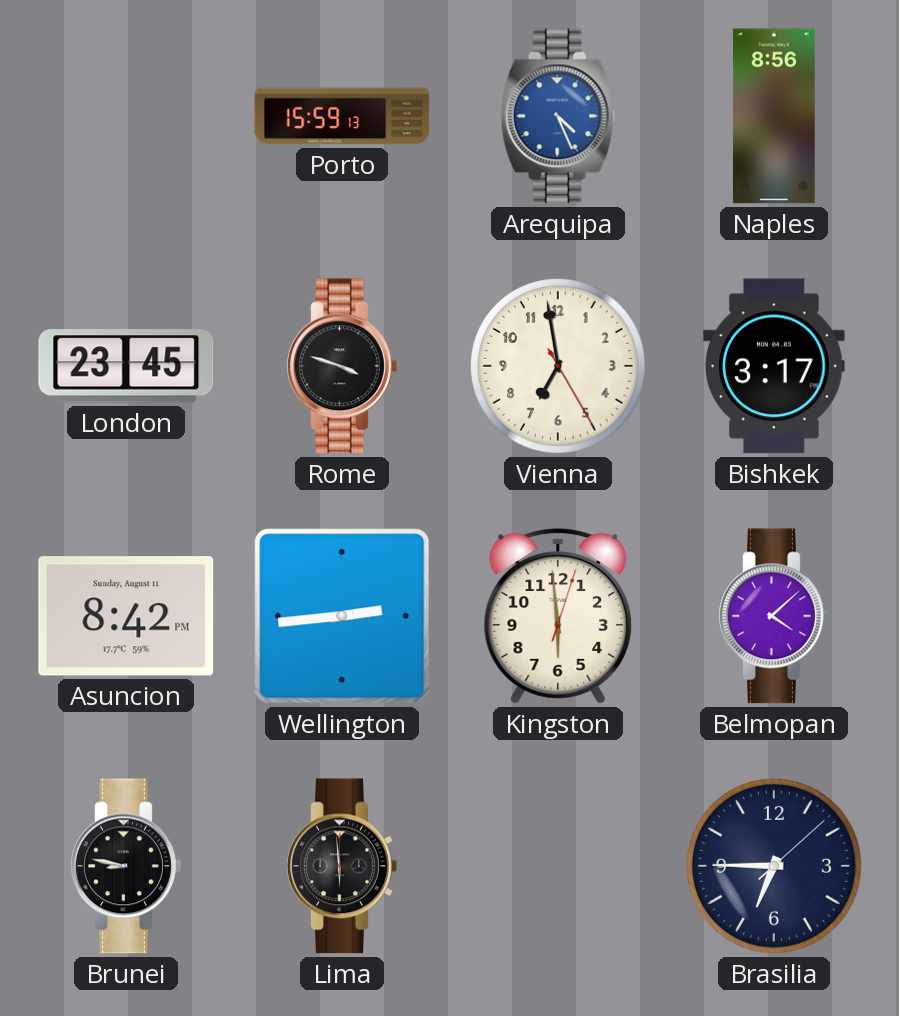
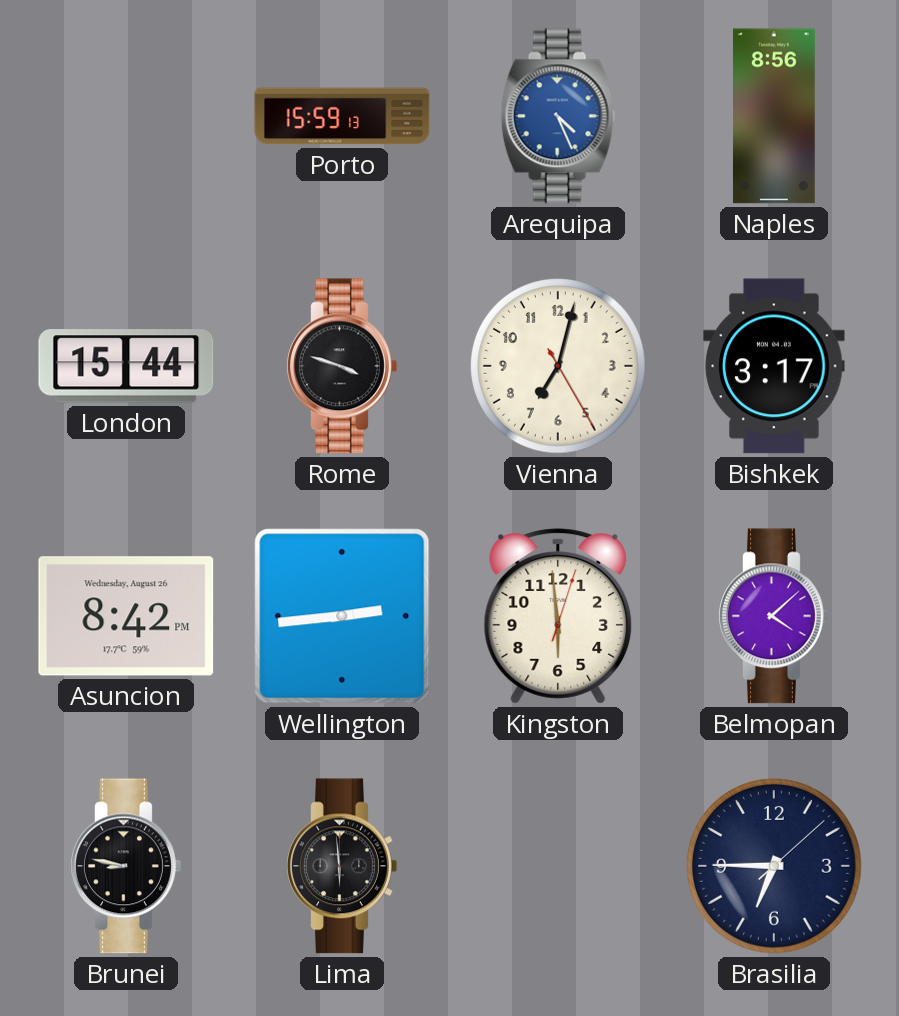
London: 23:45 -> 15:44
Vienna: 6:58 -> 7:02
Asuncion date: Sunday, August 11 -> Wednesday, August 26
